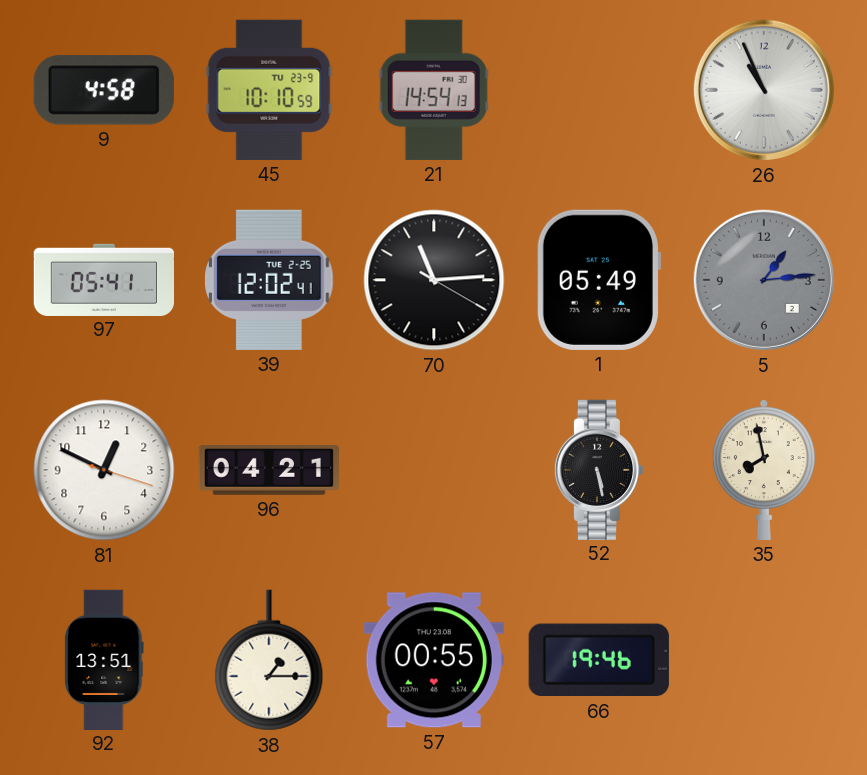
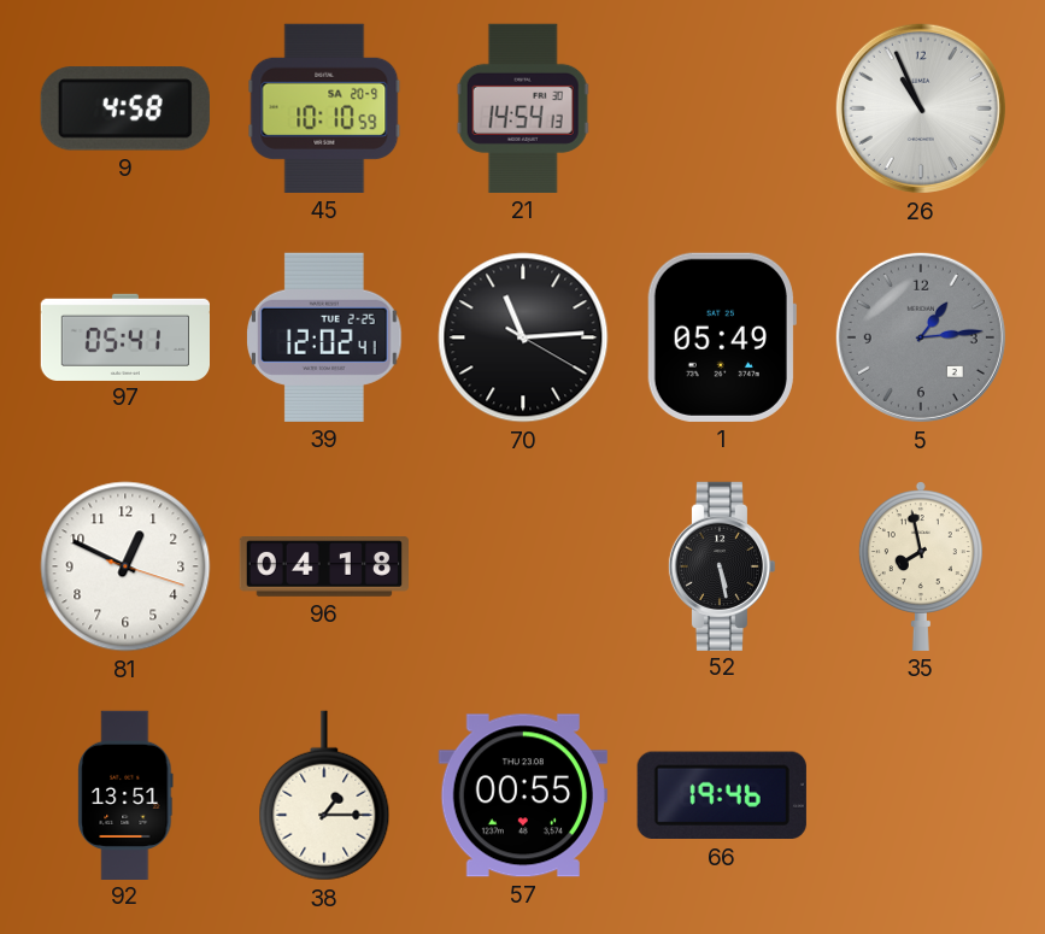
45 date: TU 23-9 -> SA 20-9
96: 04:21 -> 04:18
